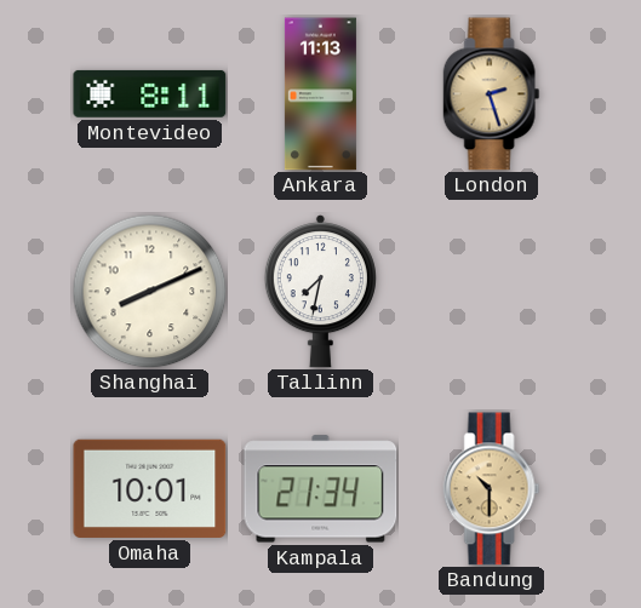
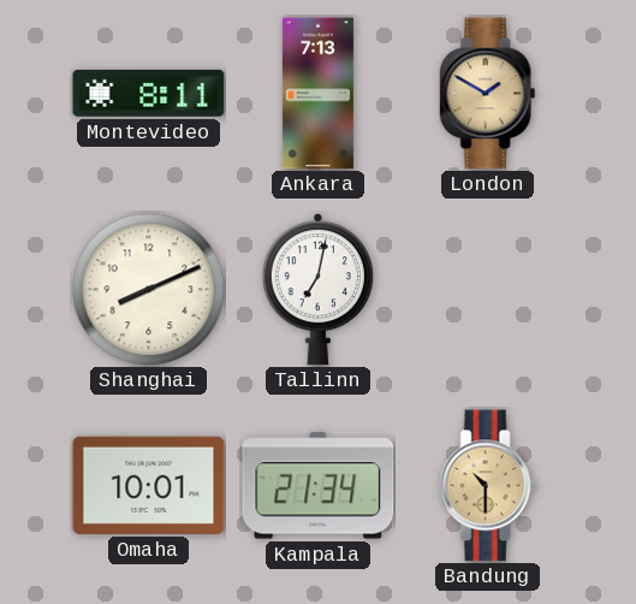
Ankara: 11:13 -> 7:13
London: 2:27 -> 1:50
Tallinn: 7:32 -> 7:02
